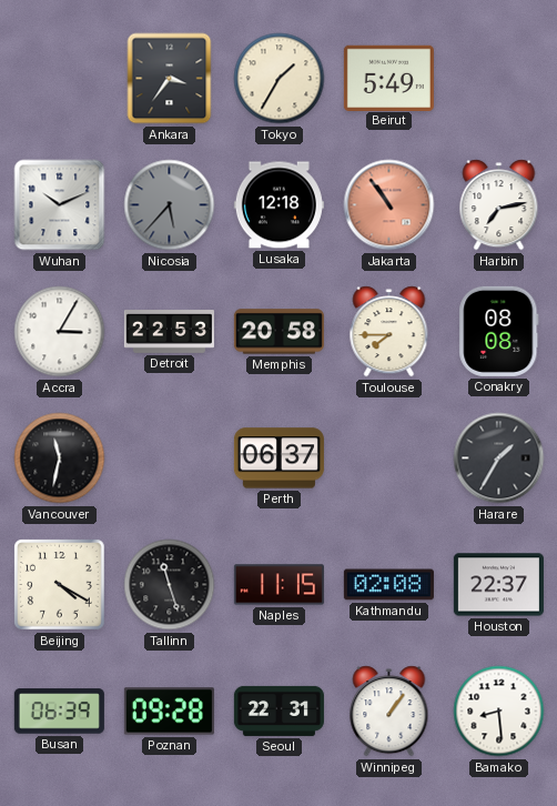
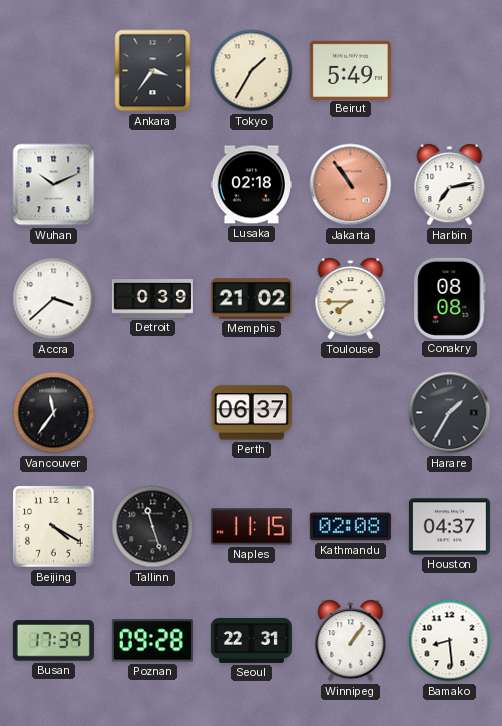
Nicosia: 5:37 -> none
Lusaka: 12:18 -> 02:18
Accra: 3:05 -> 3:38
Detroit: 22:53 -> 0:39
Memphis: 20:58 -> 21:02
Vancouver: 11:32 -> 11:36
Houston: 22:37 -> 04:37
Busan: 06:39 -> 17:39
